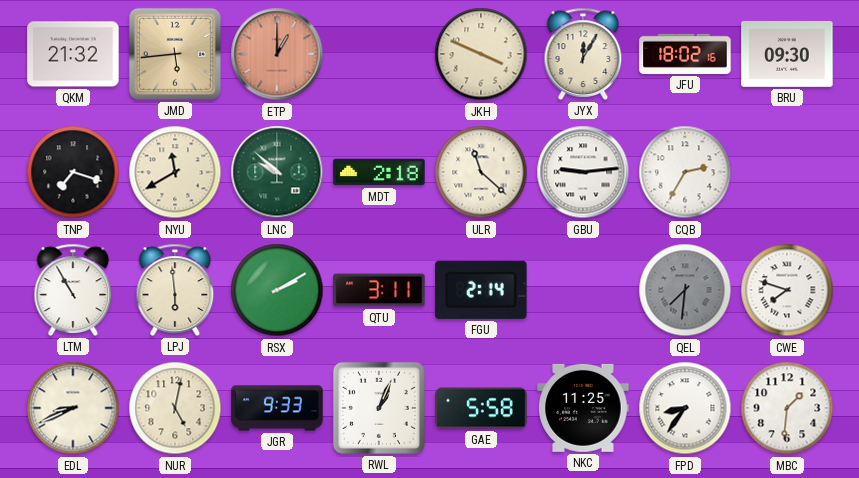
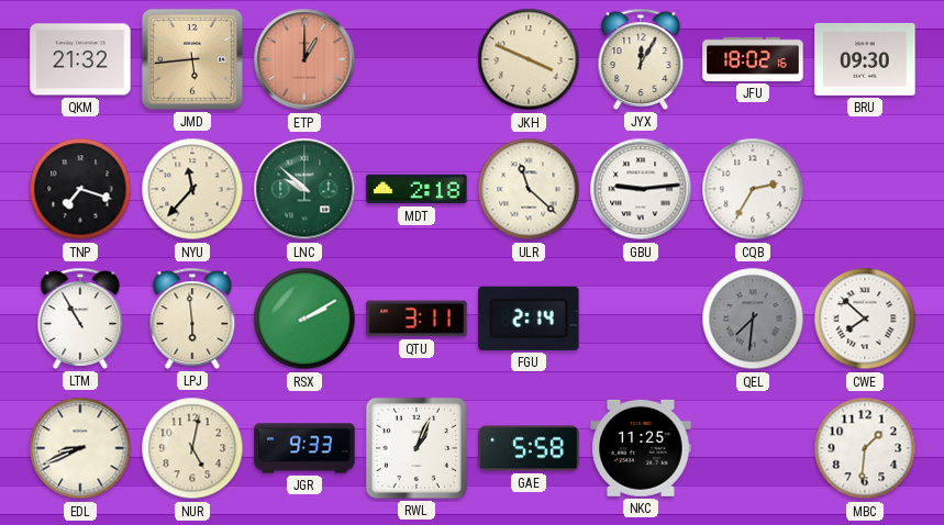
NYU: 11:40 -> 11:37
CWE: 7:48 -> 7:52
FPD: 8:36 -> none
